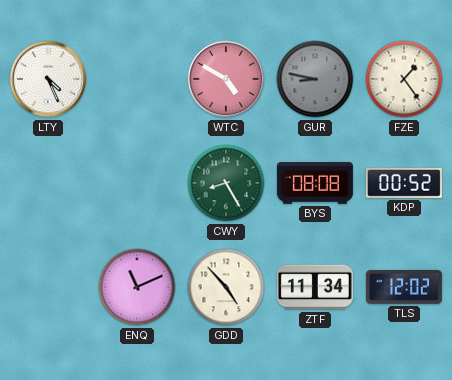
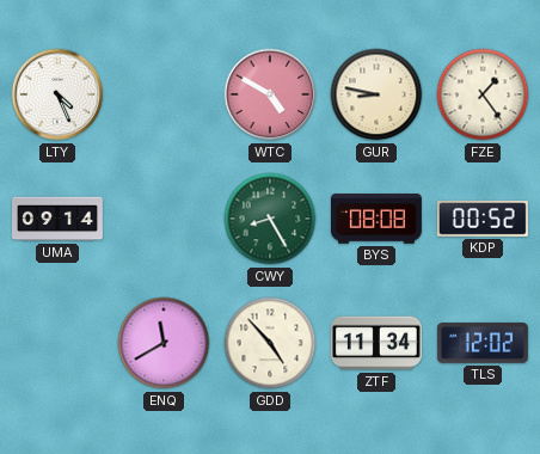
GUR dial: grey -> cream
UMA: none -> 09:14
ENQ: 11:11 -> 11:40
